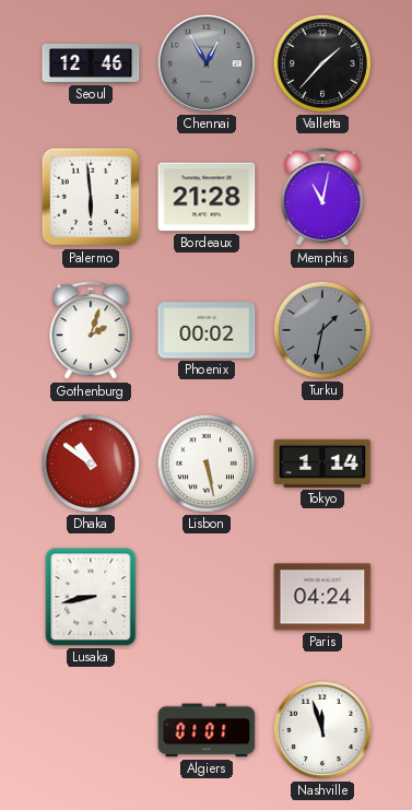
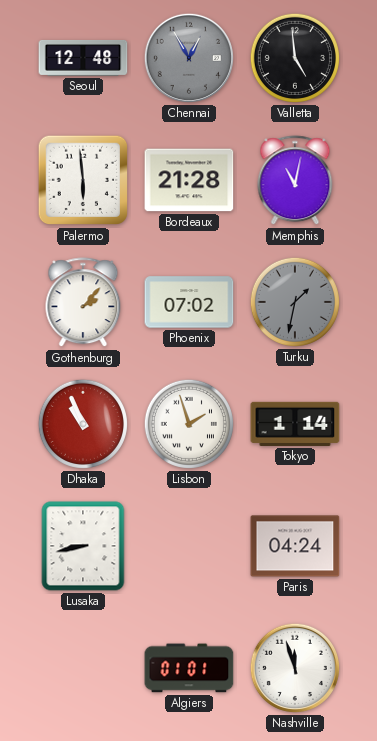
Seoul: 12:46 -> 12:48
Valletta: 1:37 -> 4:59
Gothenburg: 2:03 -> 2:07
Phoenix: 00:02 -> 07:02
Dhaka: 10:51 -> 10:56
Lisbon: 5:28 -> 1:57
